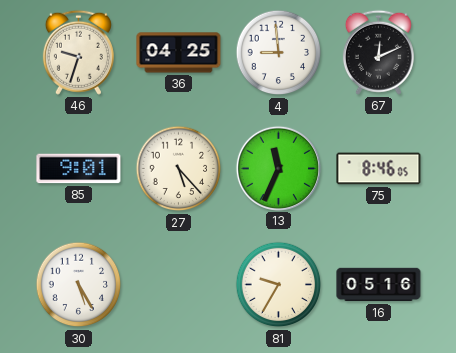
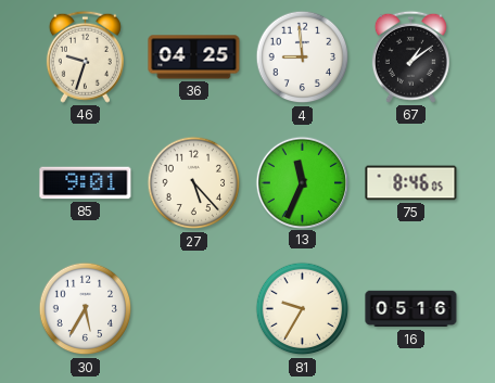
67: 12:11 -> 1:09
30: 5:25 -> 5:35
